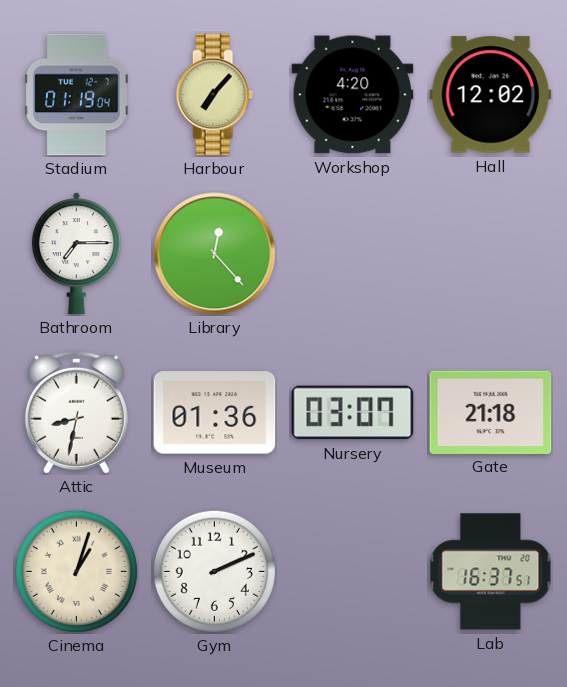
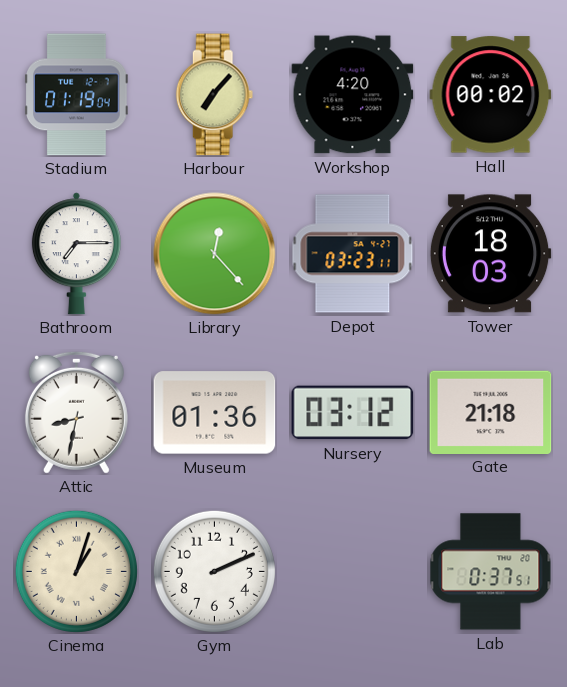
Hall: 12:02 -> 00:02
Depot: none -> 03:23
Tower: none -> 18:03
Nursery: 03:07 -> 03:12
Lab: 16:37 -> 0:37
